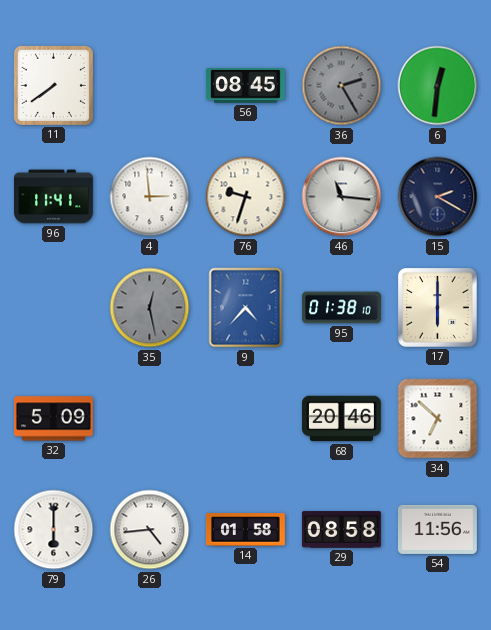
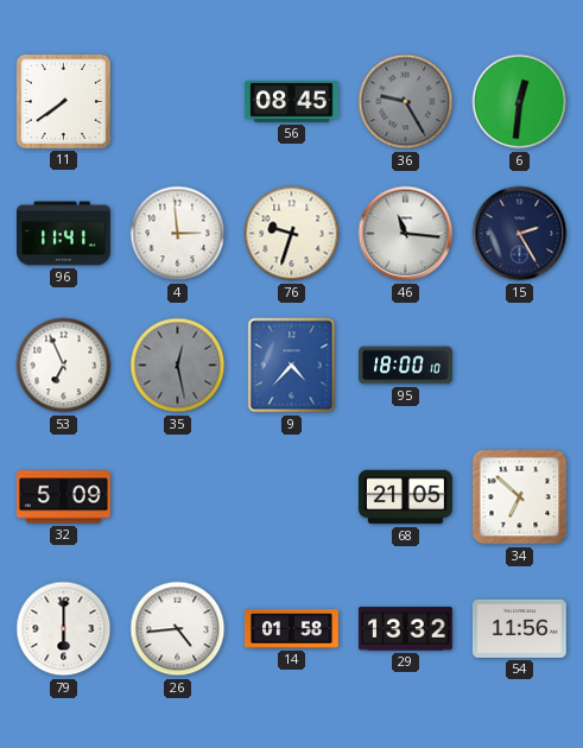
36: 2:25 -> 9:25
15: 2:20 -> 2:25
53: none -> 6:56
95: 01:38 -> 18:00
17: 6:00 -> none
68: 20:46 -> 21:05
29: 08:58 -> 13:32
